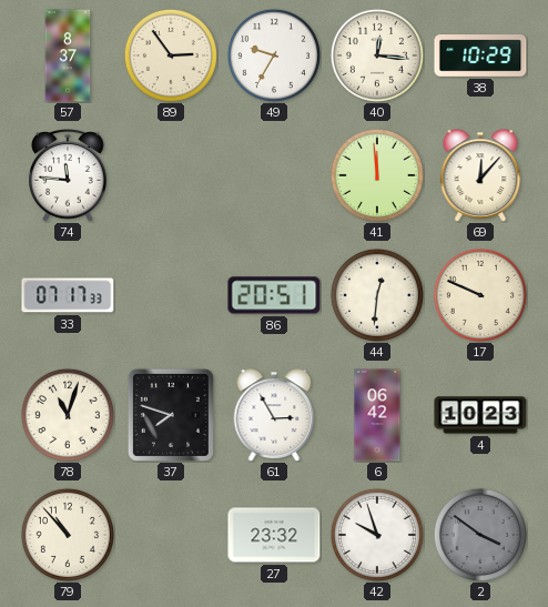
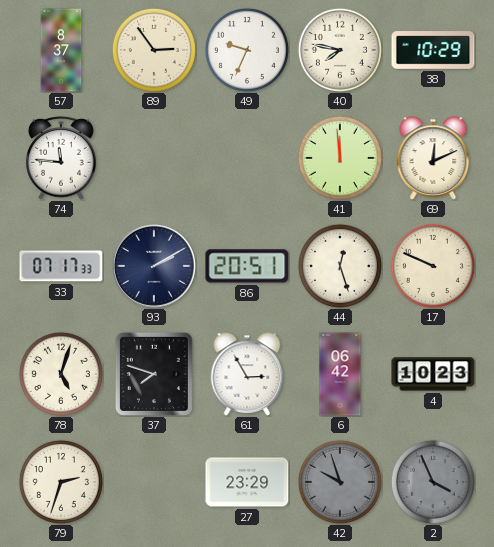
49: 9:35 -> 9:34
40: 12:16 -> 7:47
69: 12:07 -> 12:11
93: none -> 2:10
44: 12:31 -> 12:27
78: 11:03 -> 5:03
79: 10:53 -> 2:33
27: 23:32 -> 23:29
42 dial: white -> grey
2: 3:51 -> 3:56
